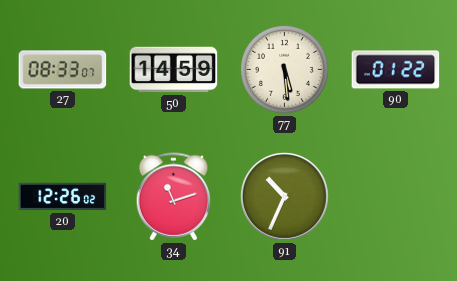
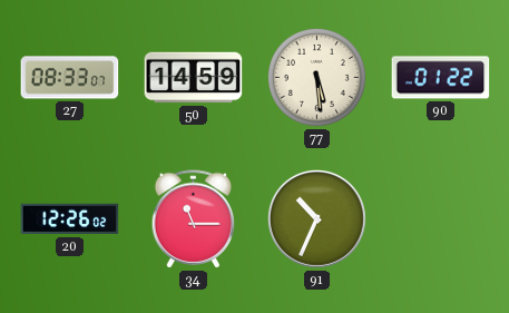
34: 11:12 -> 11:15
